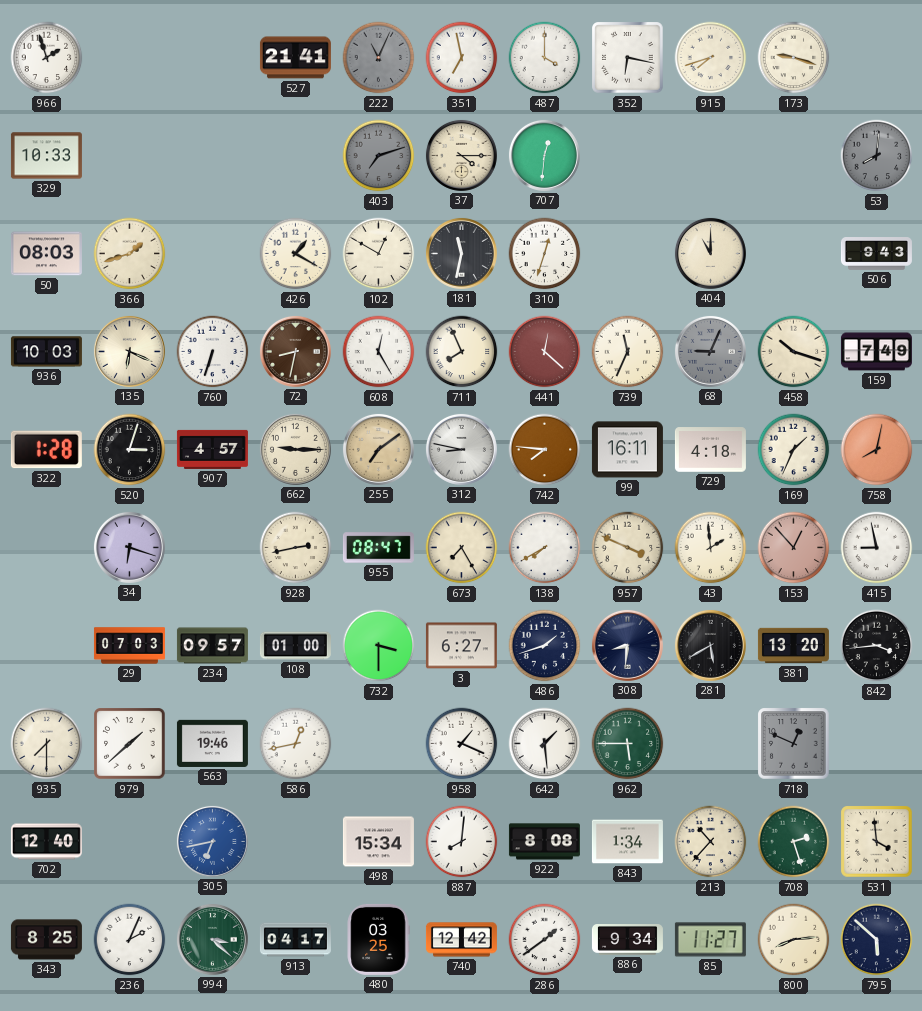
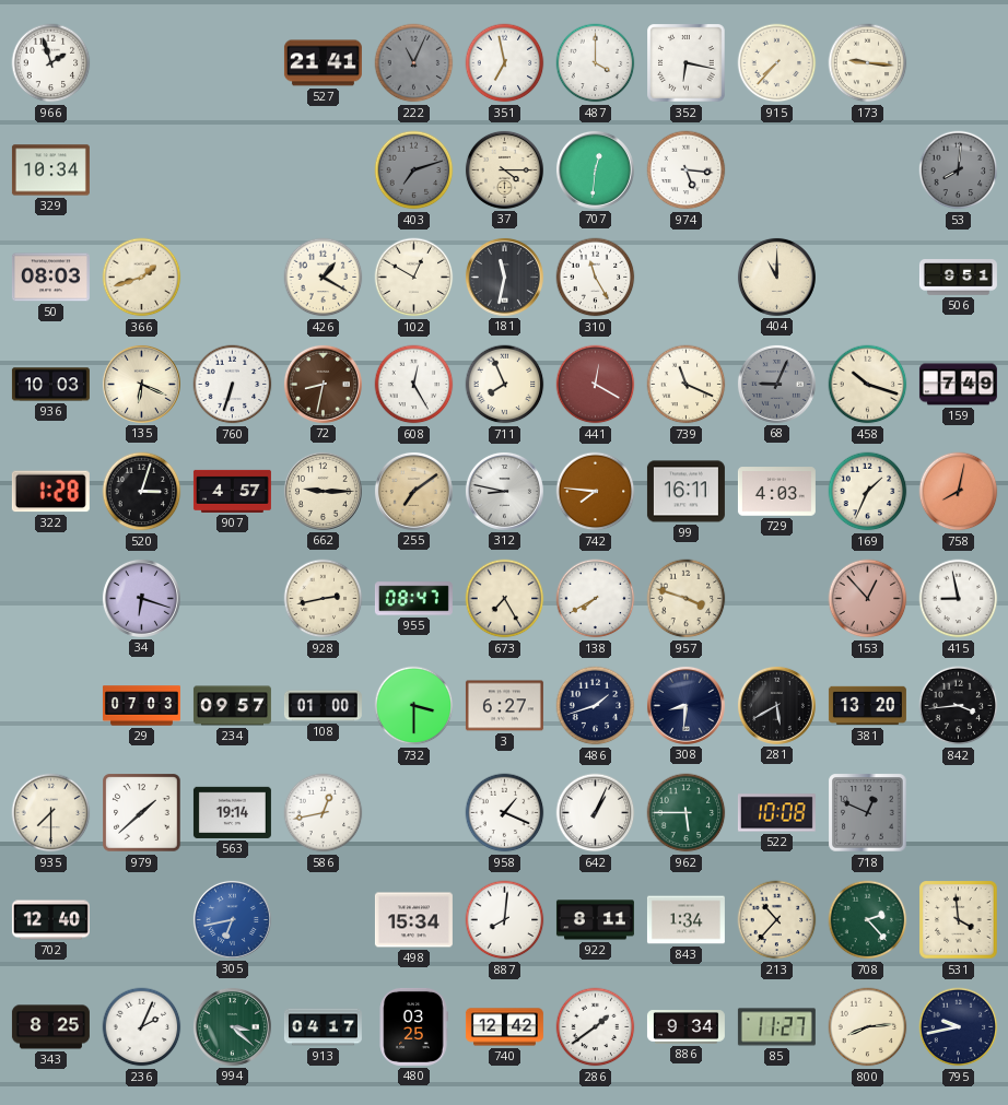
915: 7:42 -> 7:37
173: 9:18 -> 9:16
329: 10:33 -> 10:34
974: none -> 5:16
310: 12:33 -> 11:25
506: 9:43 -> 9:51
441: 12:22 -> 12:20
739: 11:34 -> 11:19
729: 4:18 -> 4:03
957: 3:49 -> 3:48
43: 1:59 -> none
563: 19:46 -> 19:14
642: 1:29 -> 1:04
522: none -> 10:08
922: 8:08 -> 8:11
708: 2:27 -> 2:23
795: 5:52 -> 9:43
